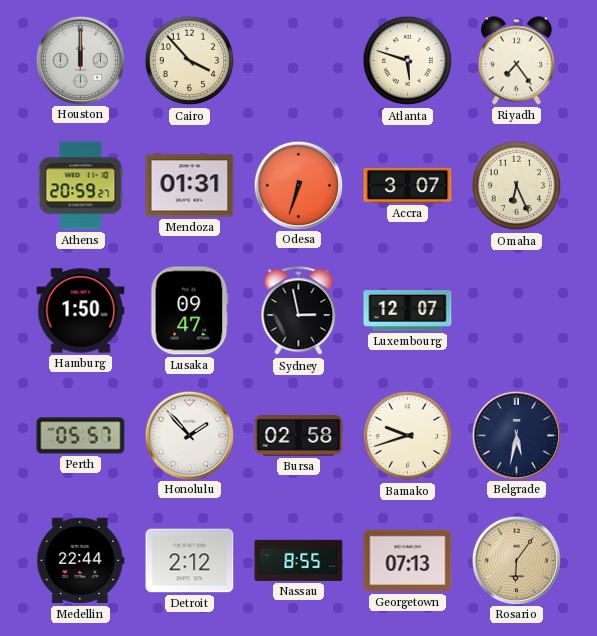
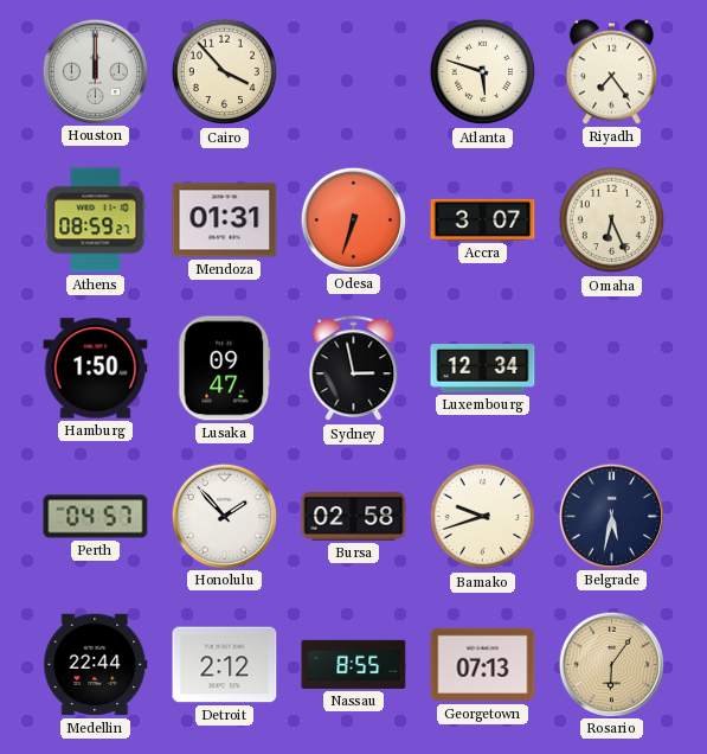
Athens: 20:59 -> 08:59
Luxembourg: 12:07 -> 12:34
Perth: 05:57 -> 04:57
